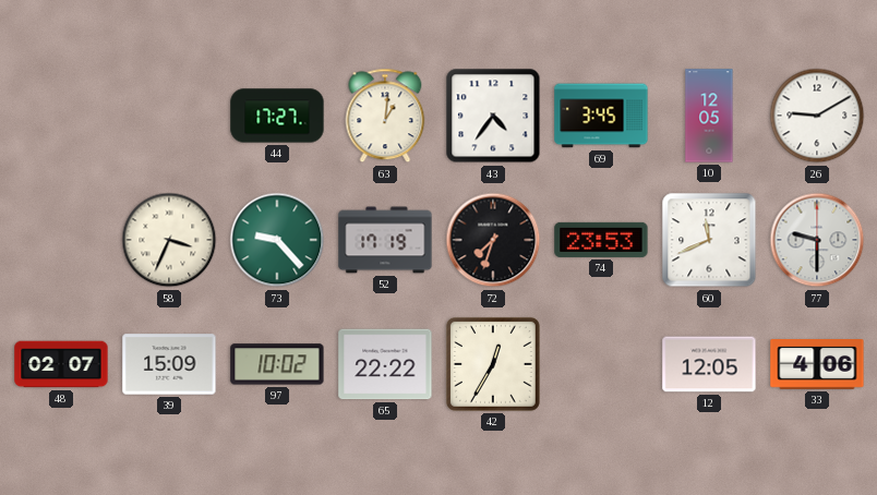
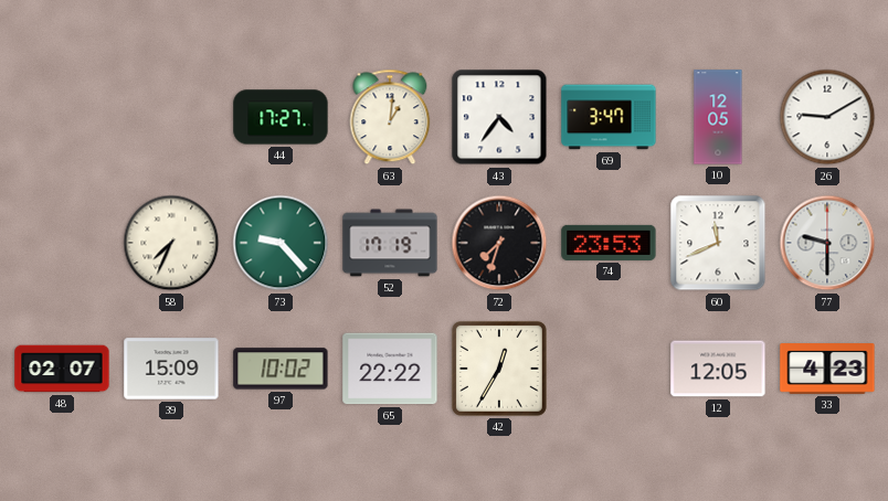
69: 3:45 -> 3:47
58: 3:34 -> 7:34
33: 4:06 -> 4:23
